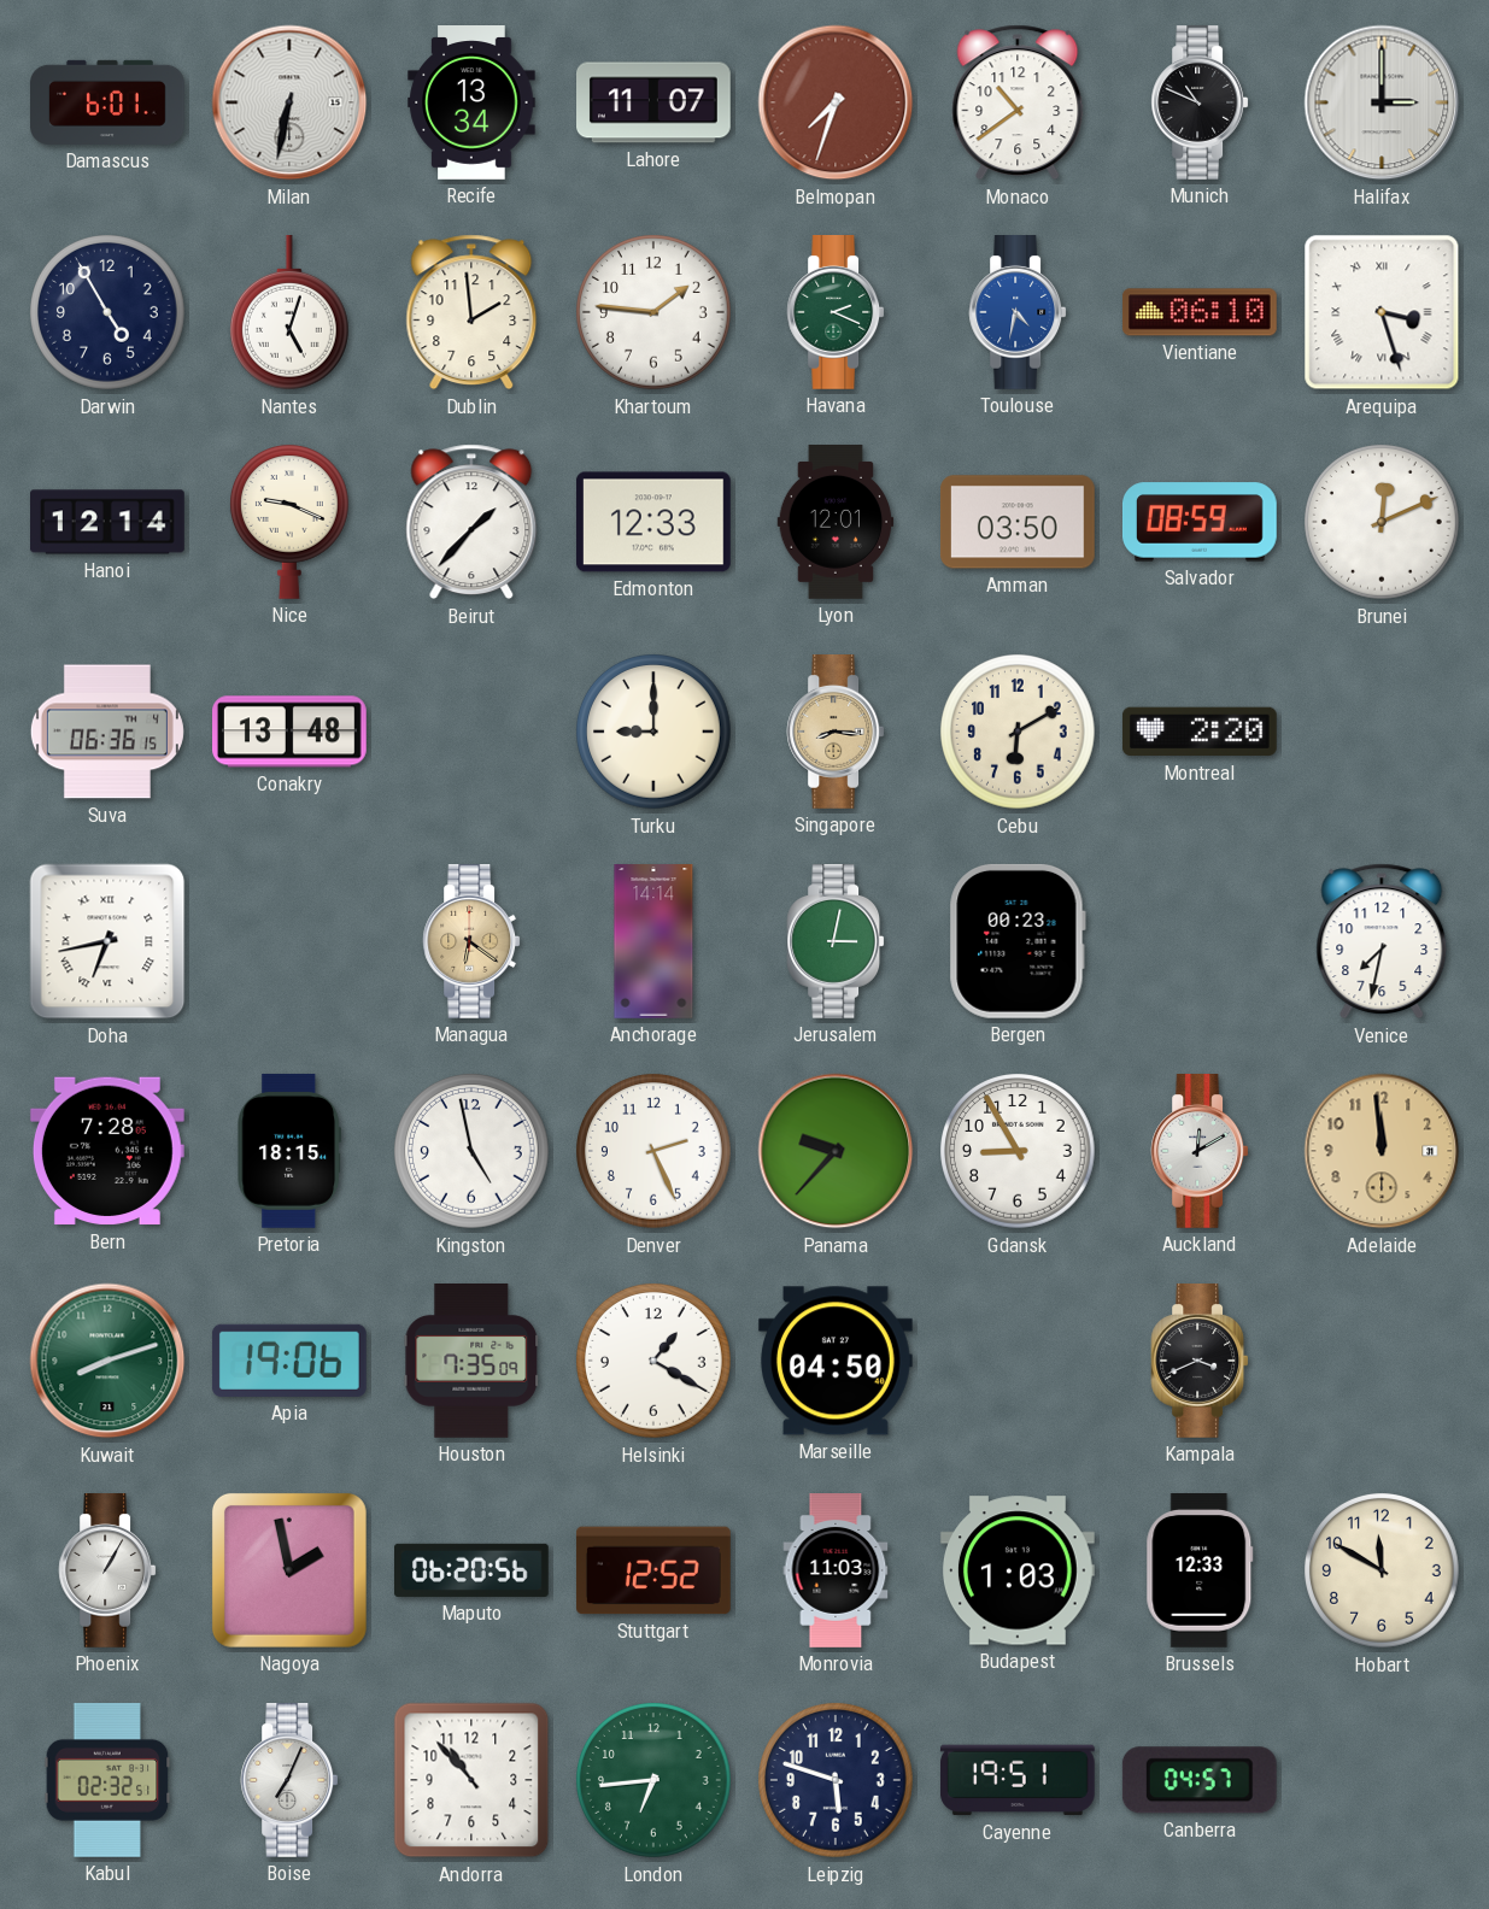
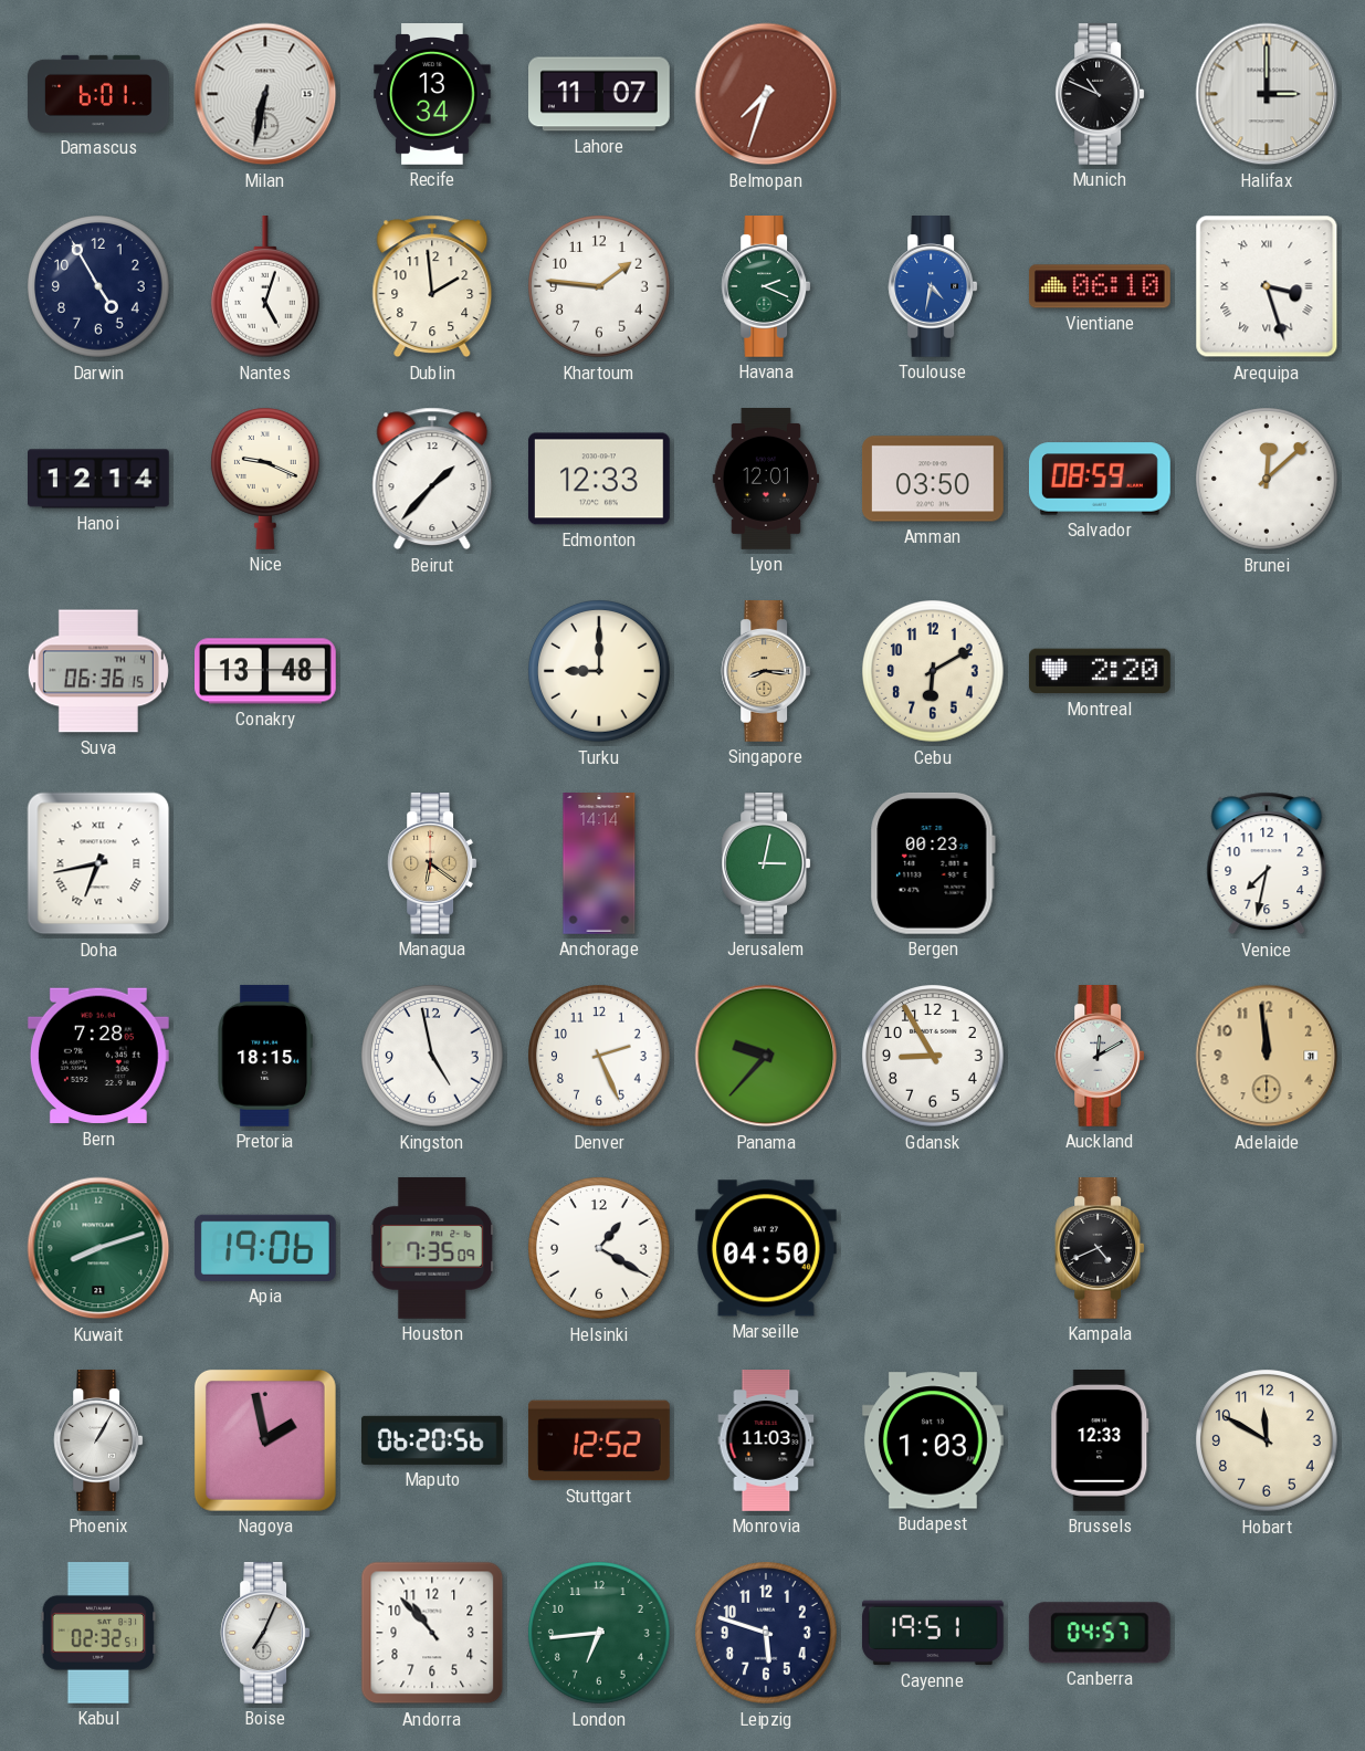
Monaco: 10:39 -> none
Brunei: 12:11 -> 12:08
Kampala: 3:41 -> 4:41
